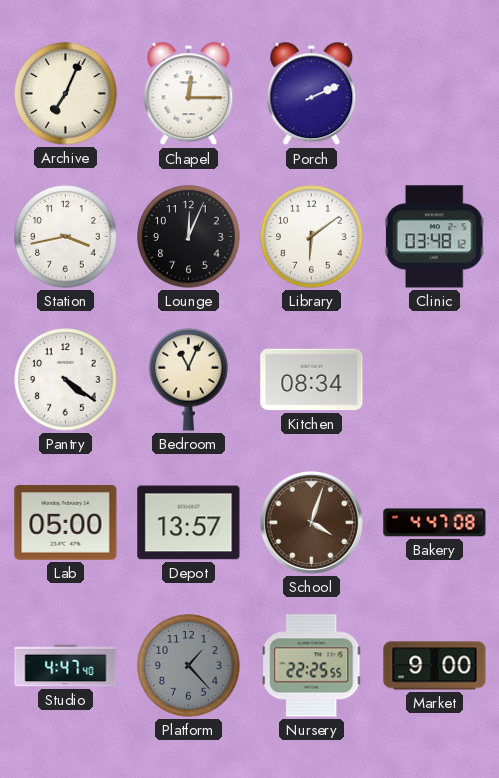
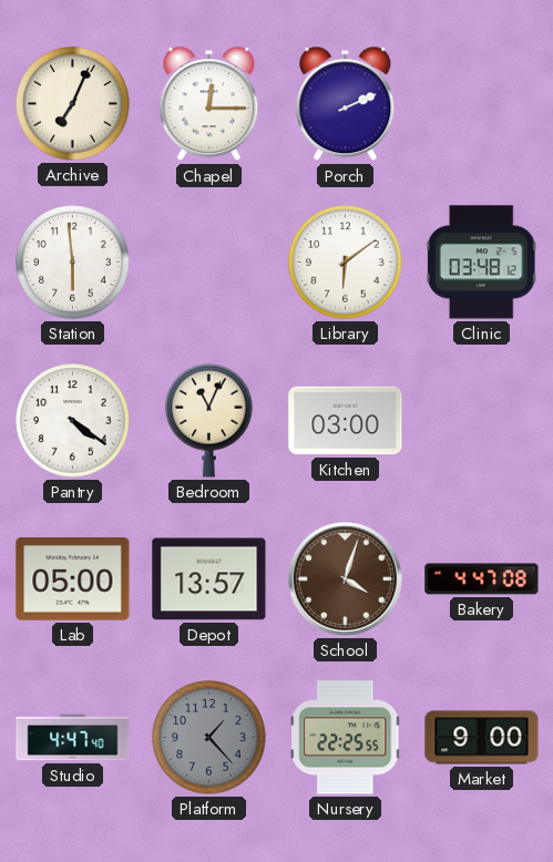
Station: 3:43 -> 5:59
Lounge: 12:04 -> none
Kitchen: 08:34 -> 03:00
